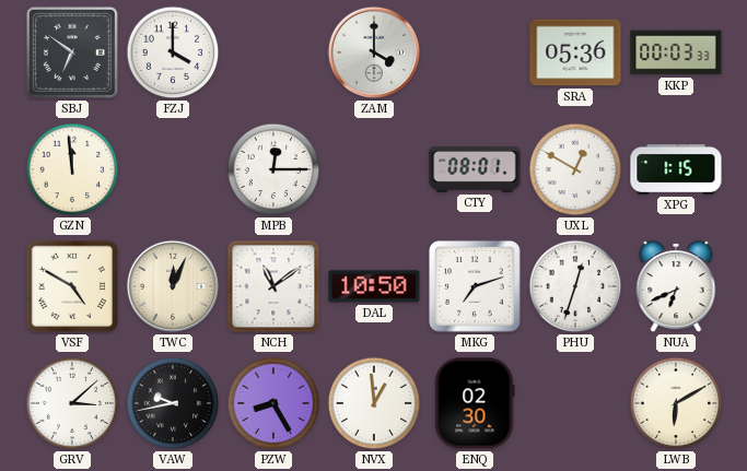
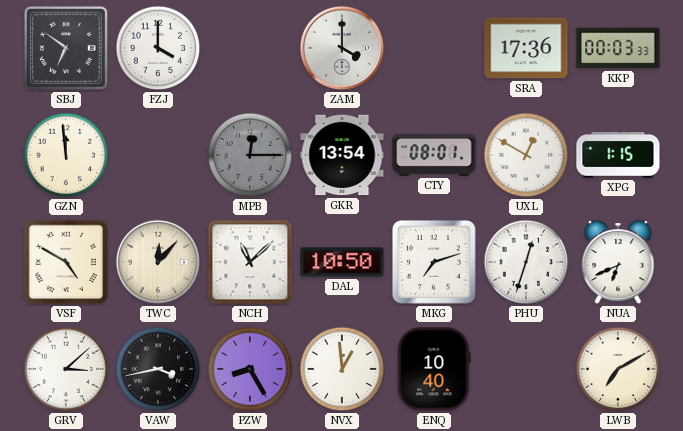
SRA: 05:36 -> 17:36
MPB dial: white -> grey
GKR: none -> 13:54
TWC: 12:04 -> 12:07
NCH: 11:09 -> 11:08
VAW: 9:43 -> 3:43
ENQ: 02:30 -> 10:40
LWB: 6:10 -> 7:10
